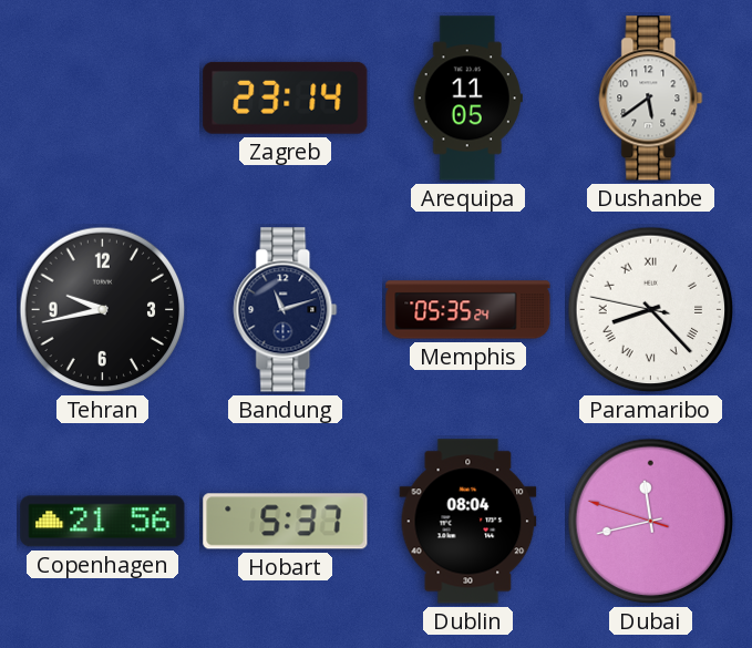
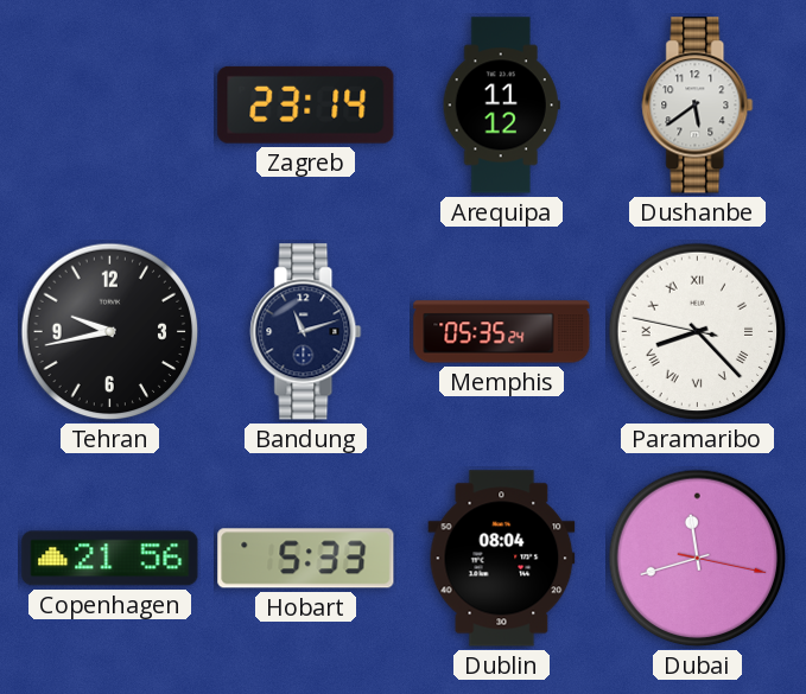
Arequipa: 11:05 -> 11:12
Hobart: 5:37 -> 5:33
Dubai: 11:42:48 -> 11:42:17
